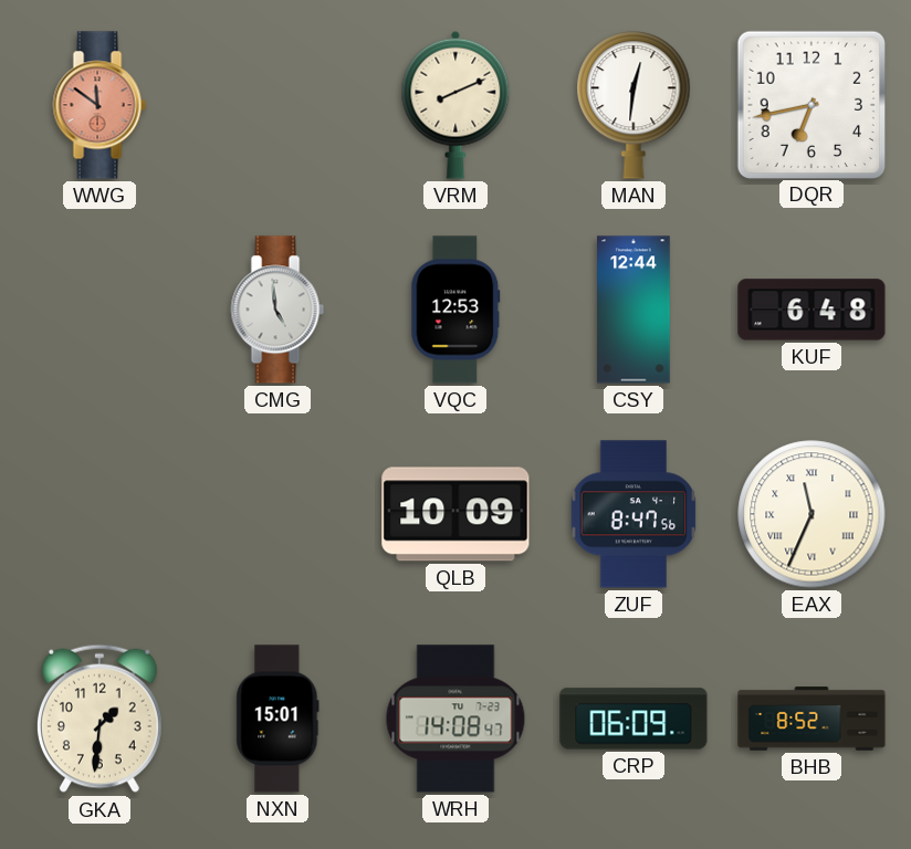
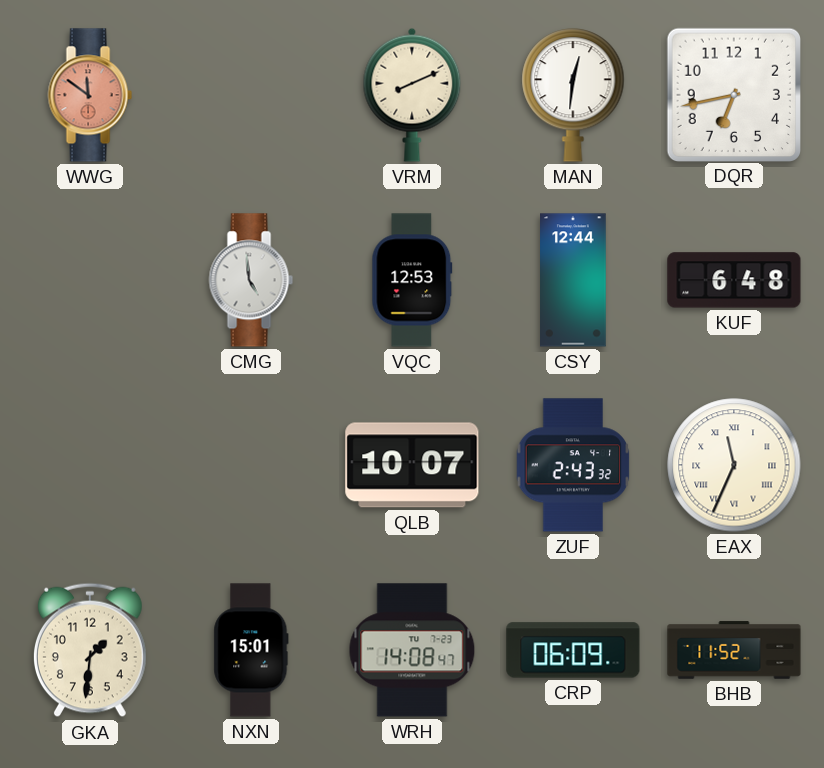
QLB: 10:09 -> 10:07
ZUF: 8:47 -> 2:43
BHB: 8:52 -> 11:52
